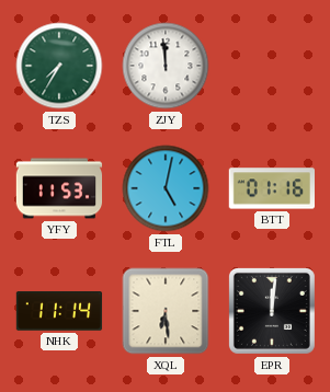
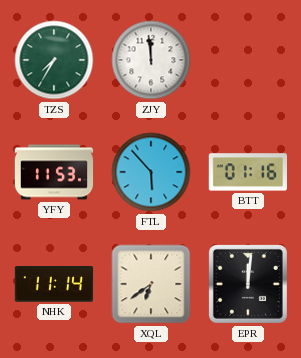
FTL: 5:02 -> 5:53
XQL: 6:29 -> 6:39
